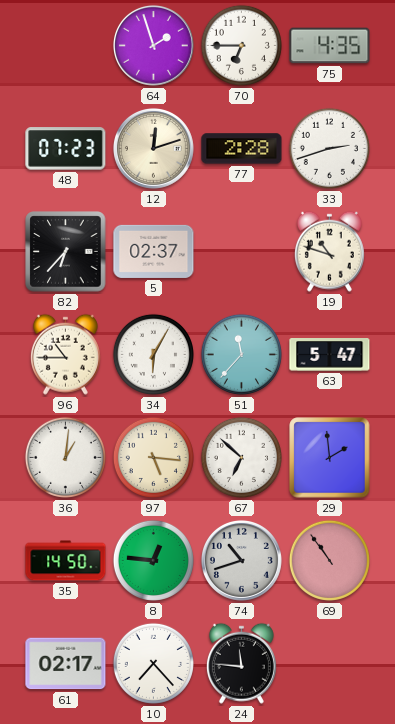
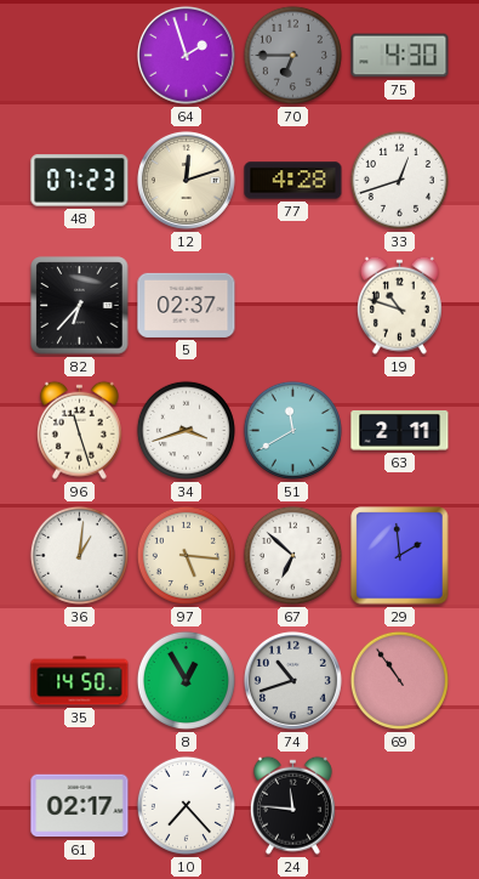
70 dial: white -> grey
75: 4:35 -> 4:30
77: 2:28 -> 4:28
33: 2:42 -> 12:42
96: 10:45 -> 11:27
34: 6:05 -> 3:42
51: 11:37 -> 11:40
63: 5:47 -> 2:11
8: 12:46 -> 12:55
